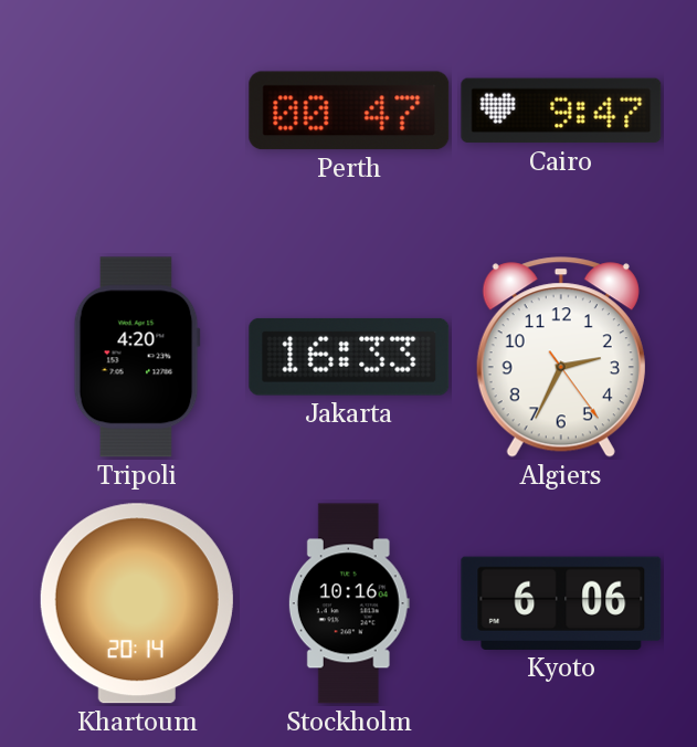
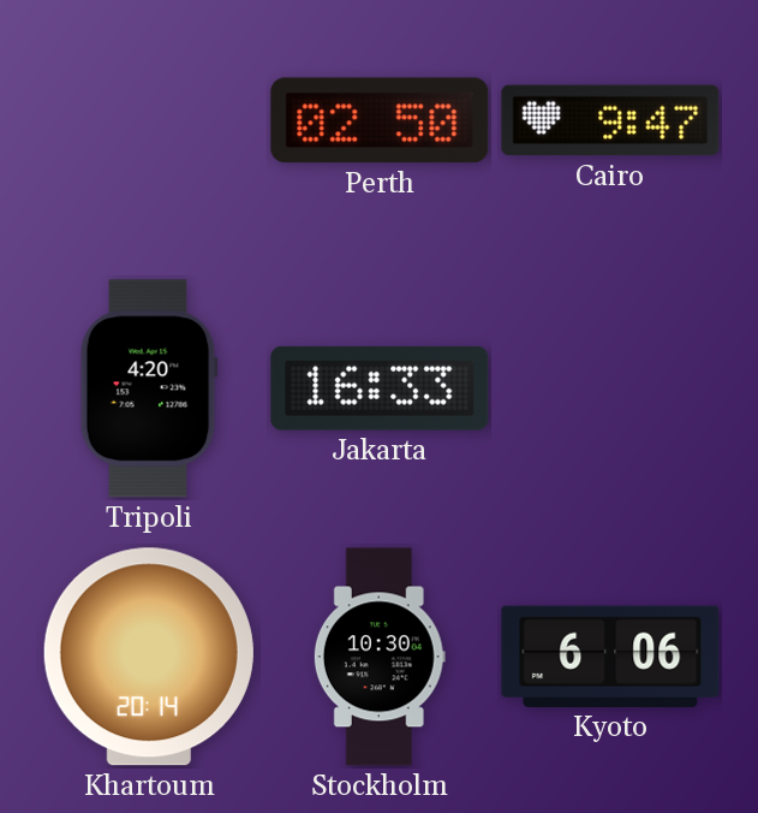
Perth: 00:47 -> 02:50
Algiers: 2:34 -> none
Stockholm: 10:16 -> 10:30
